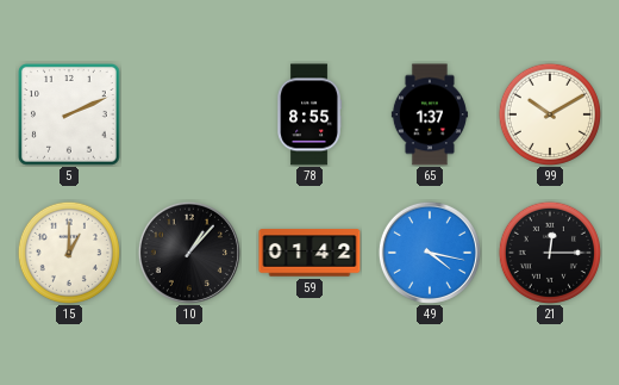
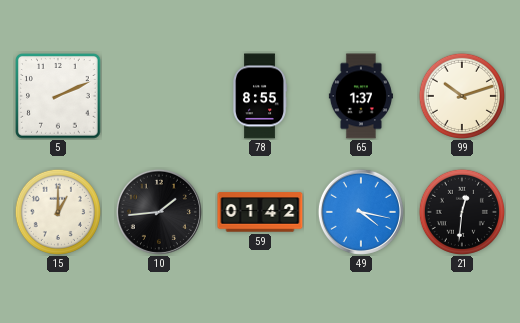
99: 10:10 -> 10:12
10: 1:07 -> 1:44
21: 12:15 -> 12:31
